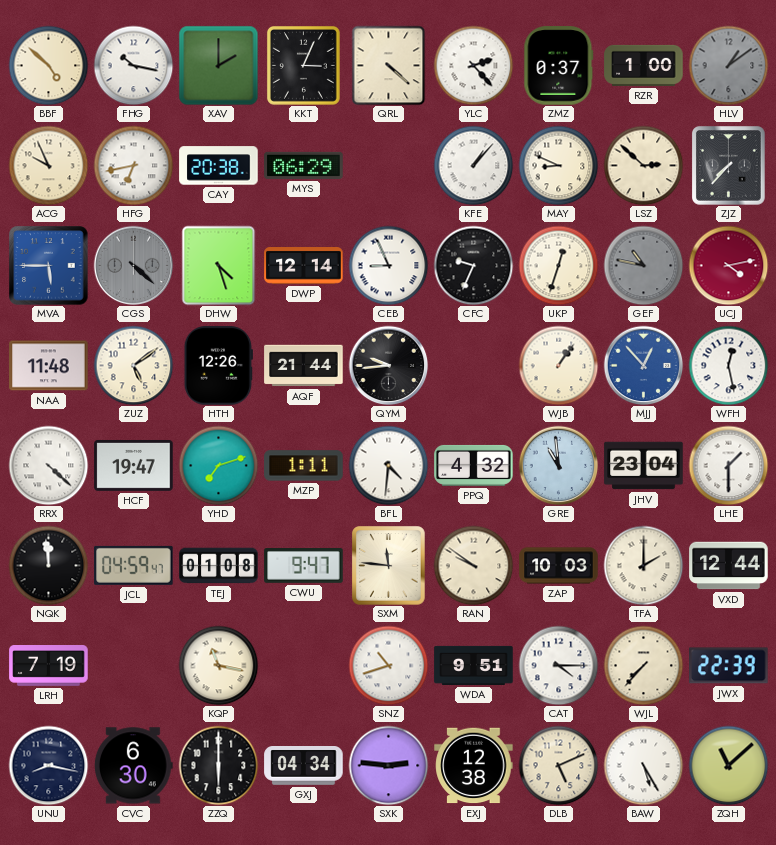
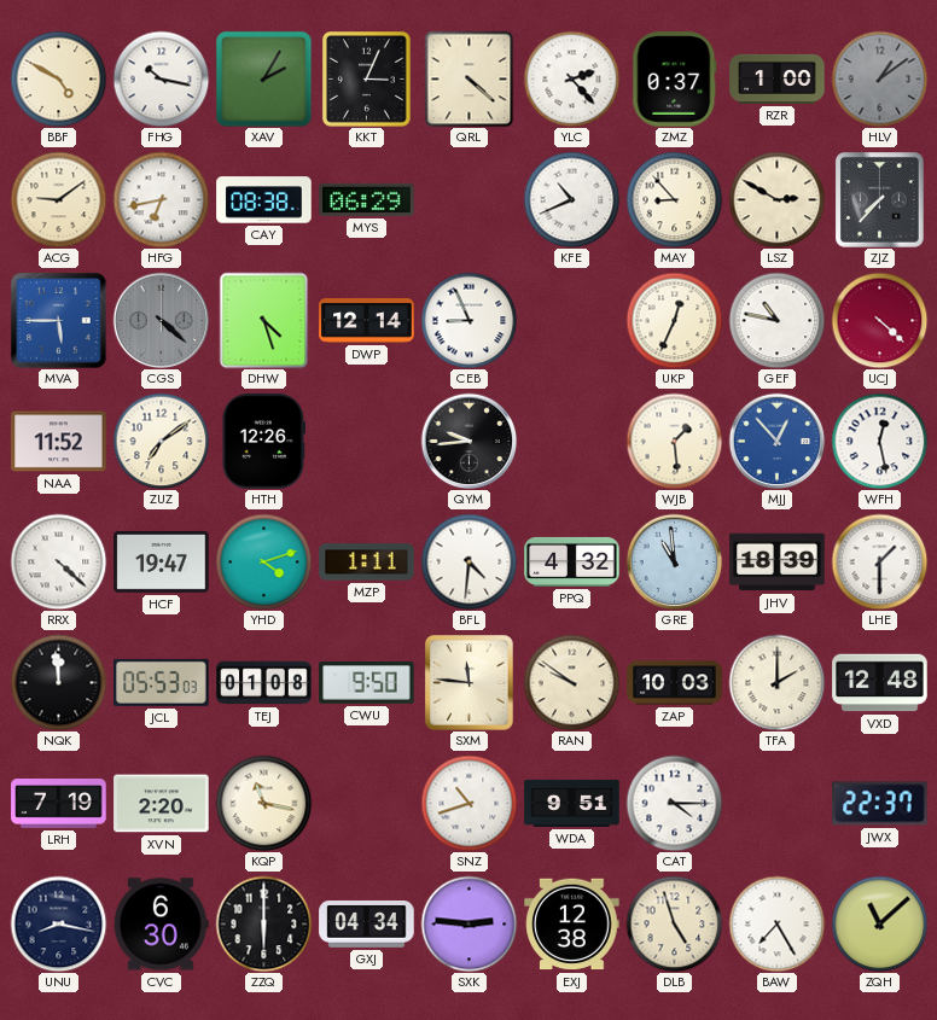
BBF: 4:52 -> 4:50
XAV: 2:00 -> 2:05
ACG: 9:56 -> 9:09
CAY: 20:38 -> 08:38
KFE: 1:07 -> 10:41
MAY: 8:49 -> 8:53
LSZ: 2:52 -> 2:50
CFC: 9:34 -> none
UKP: 12:33 -> 12:34
GEF dial: grey -> white
UCJ: 4:13 -> 4:22
NAA: 11:48 -> 11:52
ZUZ: 5:09 -> 7:09
AQF: 21:44 -> none
WJB: 1:06 -> 1:29
YHD: 7:12 -> 4:12
JHV: 23:04 -> 18:39
JCL: 04:59 -> 05:53
CWU: 9:47 -> 9:50
VXD: 12:44 -> 12:48
XVN: none -> 2:20
WJL: 7:37 -> none
JWX: 22:39 -> 22:37
DLB: 5:11 -> 4:57
BAW: 5:25 -> 7:25
